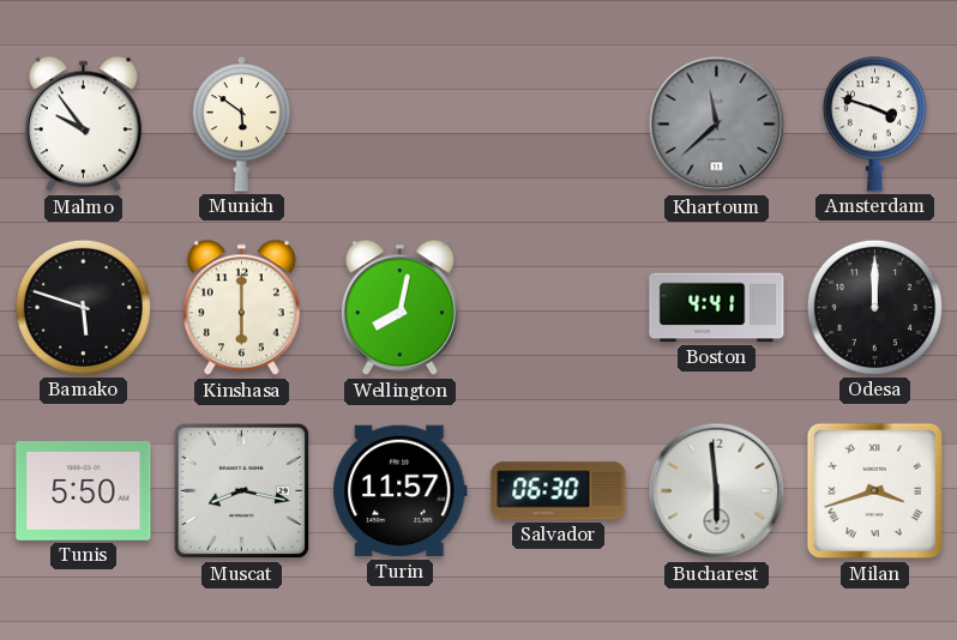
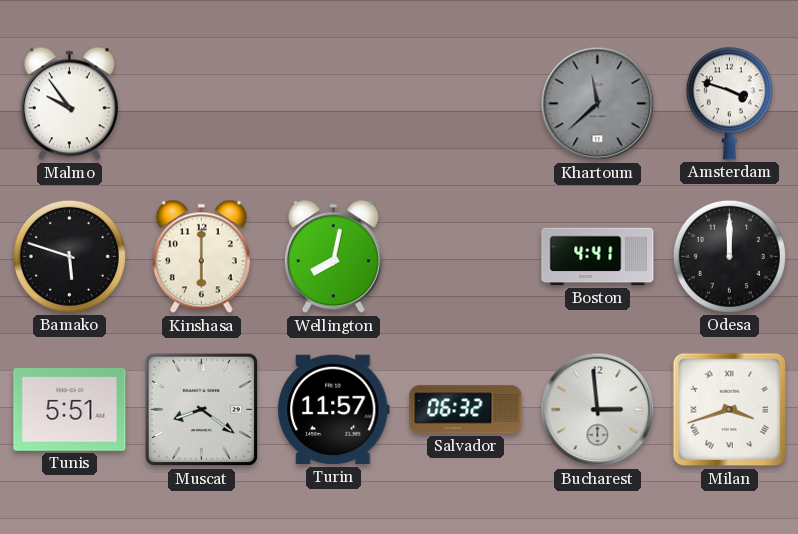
Munich: 5:51 -> none
Tunis: 5:50 -> 5:51
Muscat: 8:17 -> 8:21
Salvador: 06:30 -> 06:32
Bucharest: 5:59 -> 2:59
